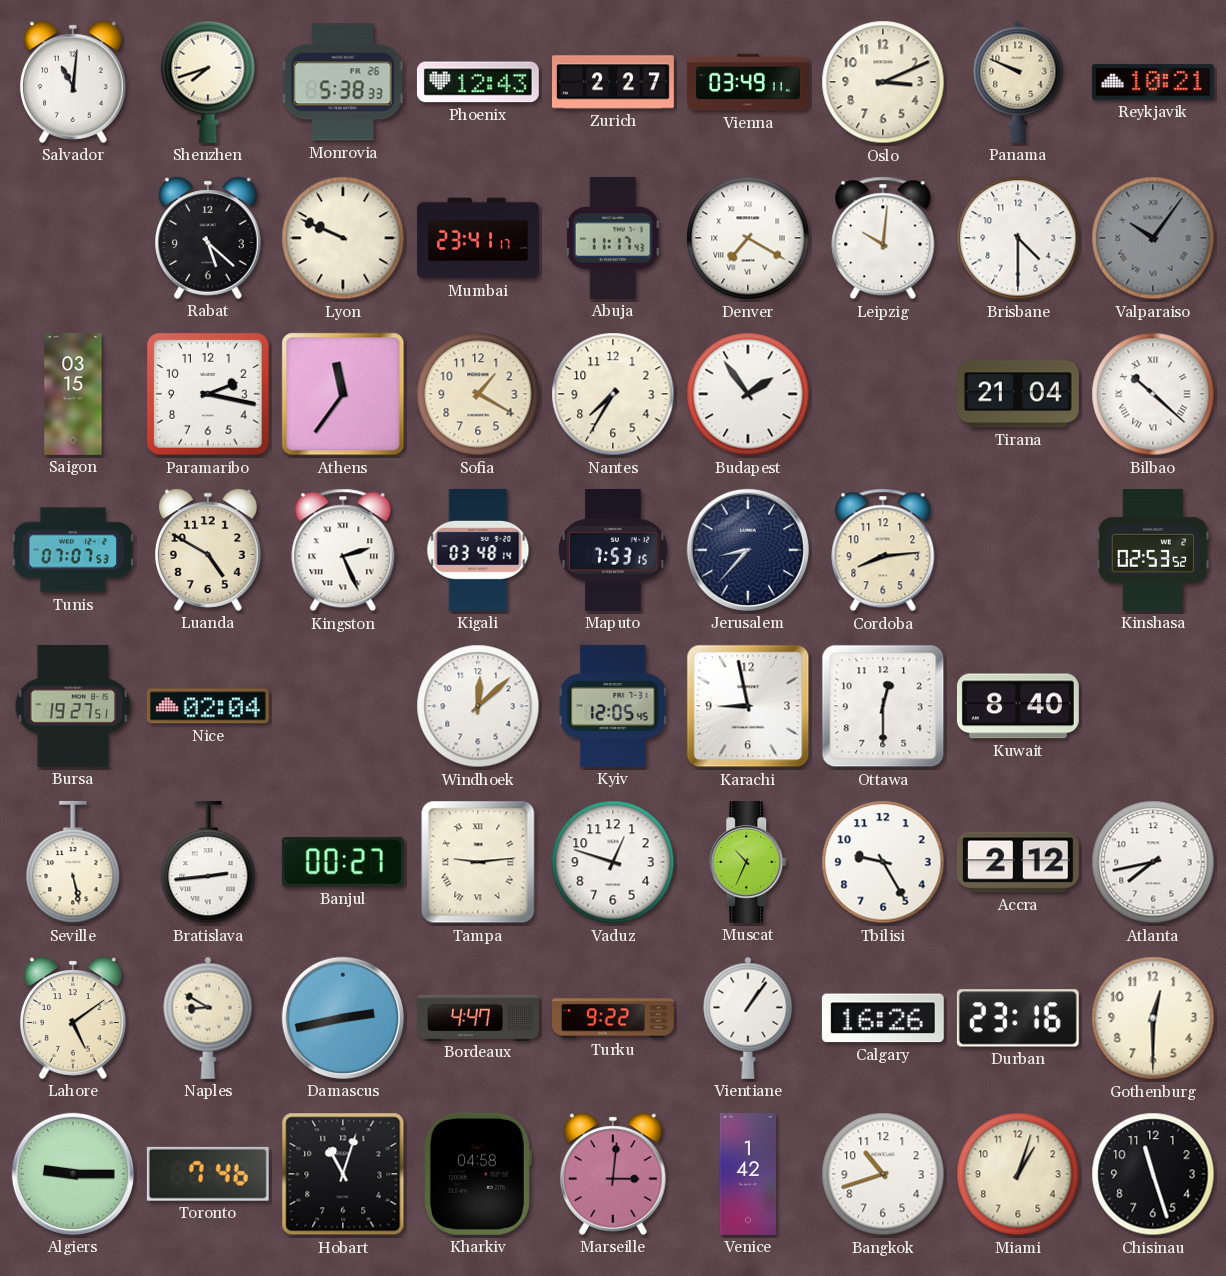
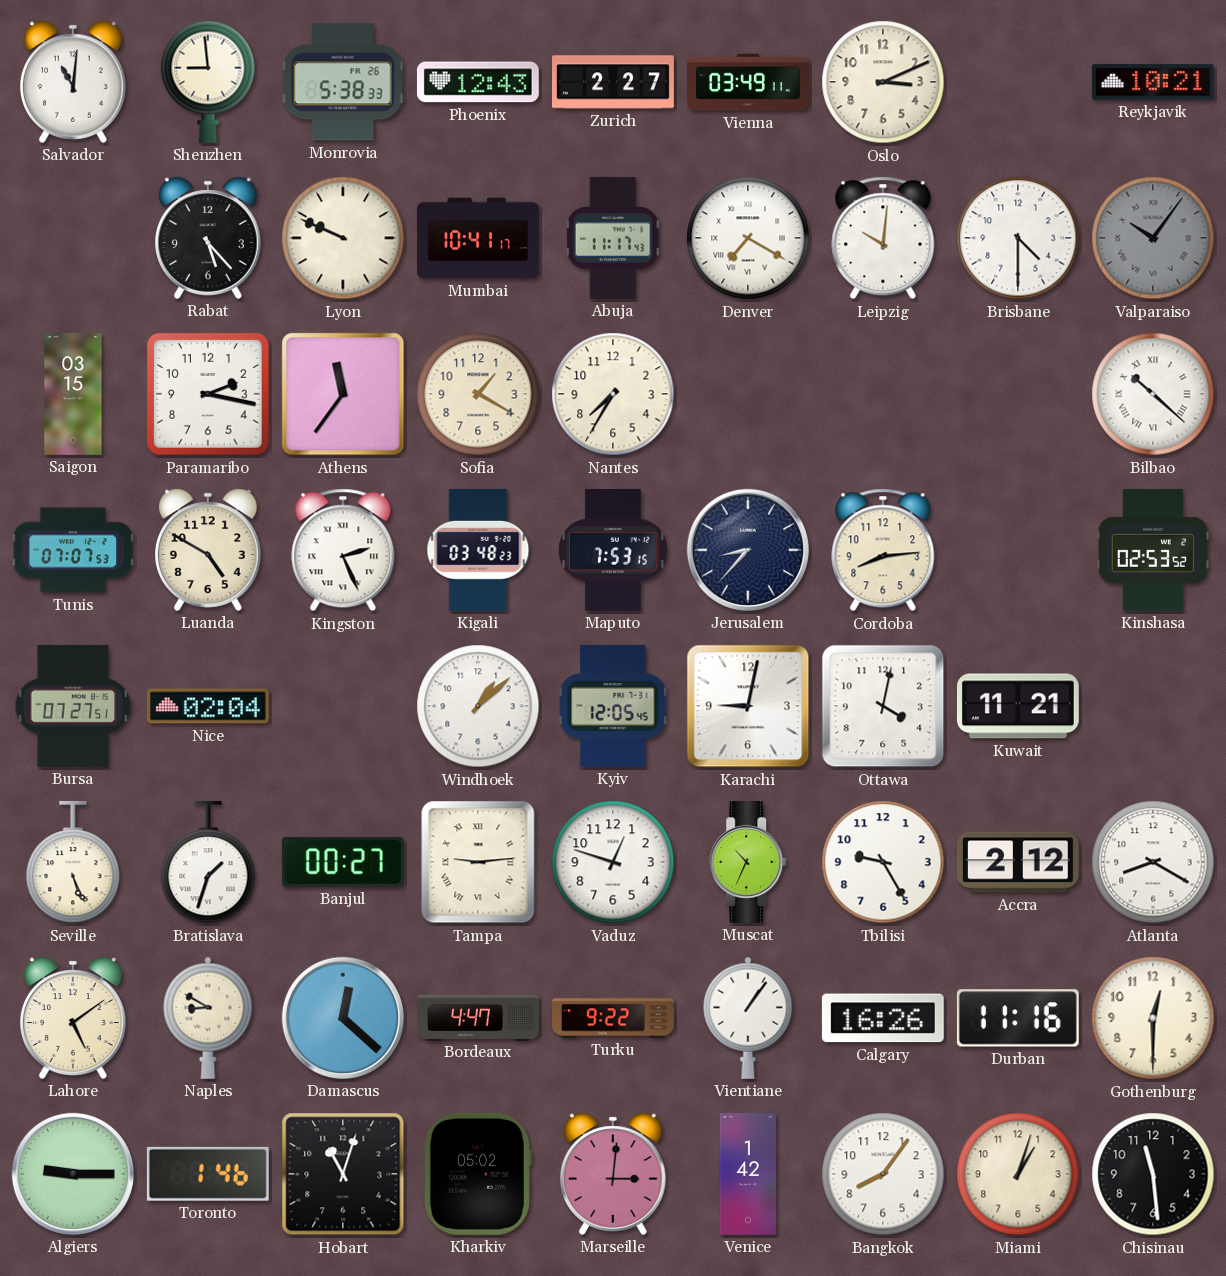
Shenzhen: 7:42 -> 8:59
Panama: 9:49 -> none
Rabat: 5:22 -> 5:23
Mumbai: 23:41 -> 10:41
Budapest: 1:54 -> none
Tirana: 21:04 -> none
Kigali: 03:48:14 -> 03:48:23
Bursa: 19:27 -> 07:27
Windhoek: 12:08 -> 1:08
Karachi: 8:58 -> 9:02
Ottawa: 12:30 -> 4:02
Kuwait: 8:40 -> 11:21
Seville: 5:28 -> 5:26
Bratislava: 2:44 -> 1:33
Atlanta: 7:43 -> 8:20
Damascus: 2:43 -> 12:22
Durban: 23:16 -> 11:16
Toronto: 7:46 -> 1:46
Kharkiv: 04:58 -> 05:02
Bangkok: 10:42 -> 8:06
Chisinau: 11:27 -> 11:29
